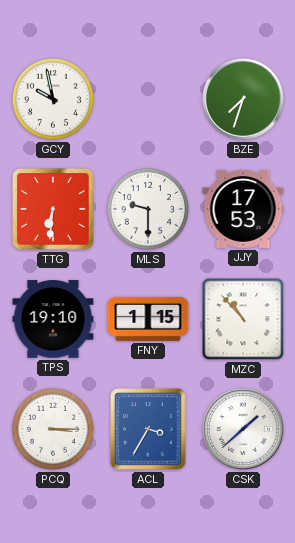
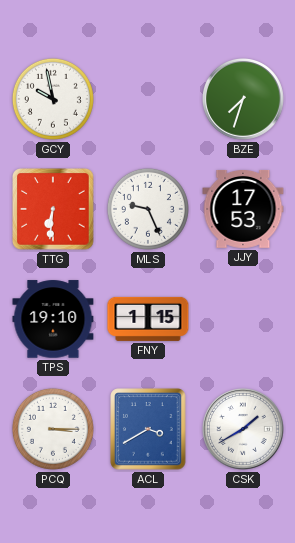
MLS: 9:30 -> 9:26
MZC: 10:53 -> none
ACL: 3:35 -> 3:40
CSK: 1:38 -> 1:40
